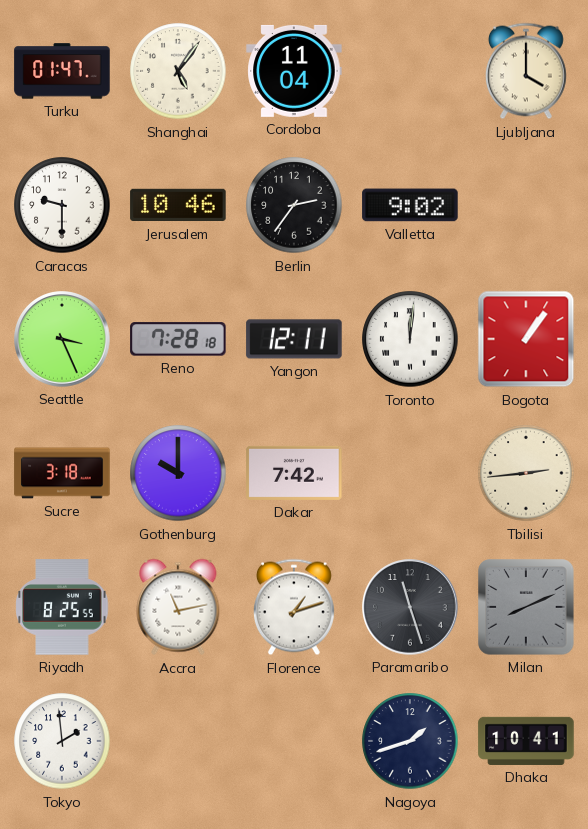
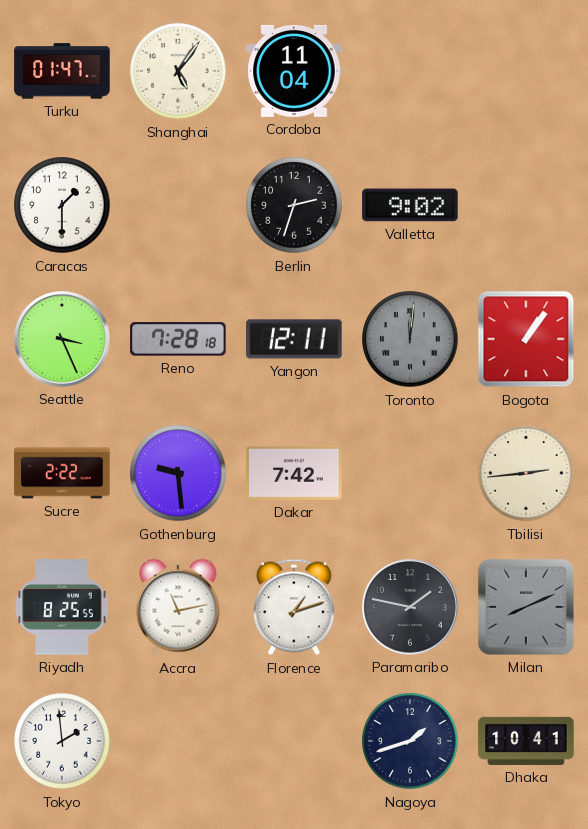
Ljubljana: 4:00 -> none
Caracas: 9:30 -> 1:30
Jerusalem: 10:46 -> none
Berlin: 2:36 -> 2:33
Toronto dial: white -> grey
Sucre: 3:18 -> 2:22
Gothenburg: 10:00 -> 9:29
Paramaribo: 11:27 -> 1:47
